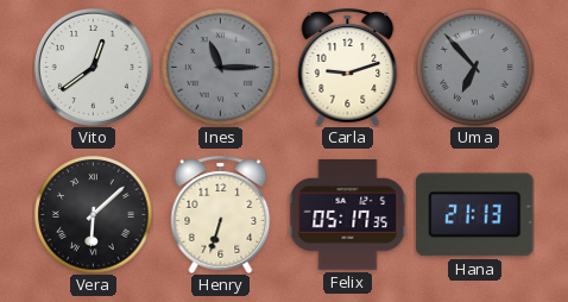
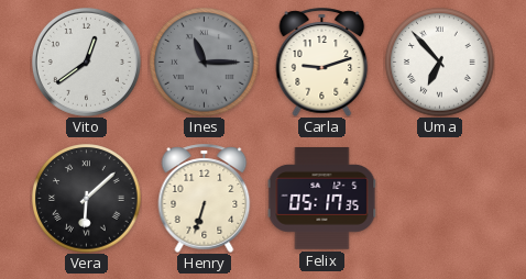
Uma dial: grey -> white
Hana: 21:13 -> none
